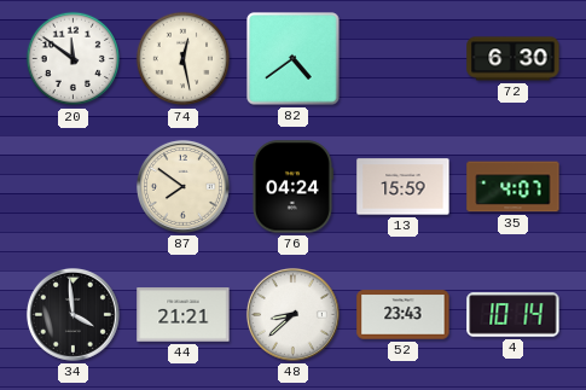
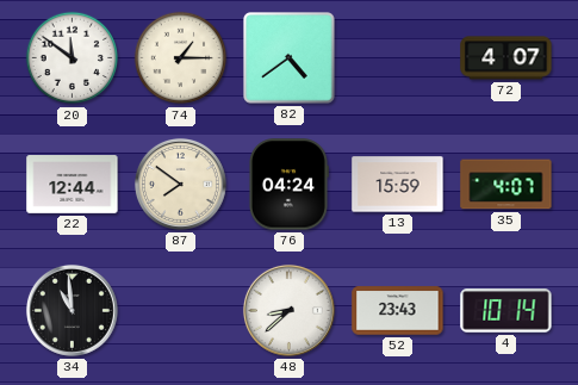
74: 12:28 -> 1:15
72: 6:30 -> 4:07
22: none -> 12:44
34: 3:59 -> 10:59
44: 21:21 -> none
